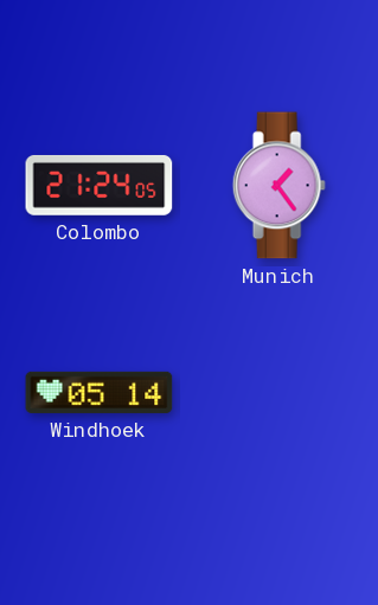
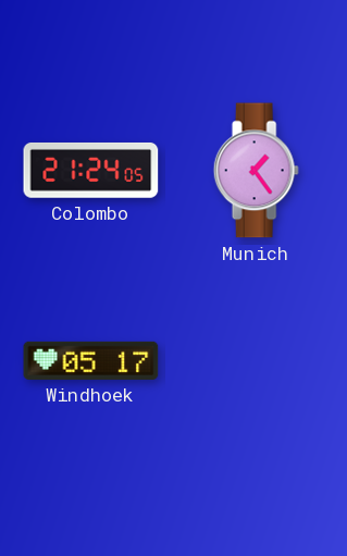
Windhoek: 05:14 -> 05:17
